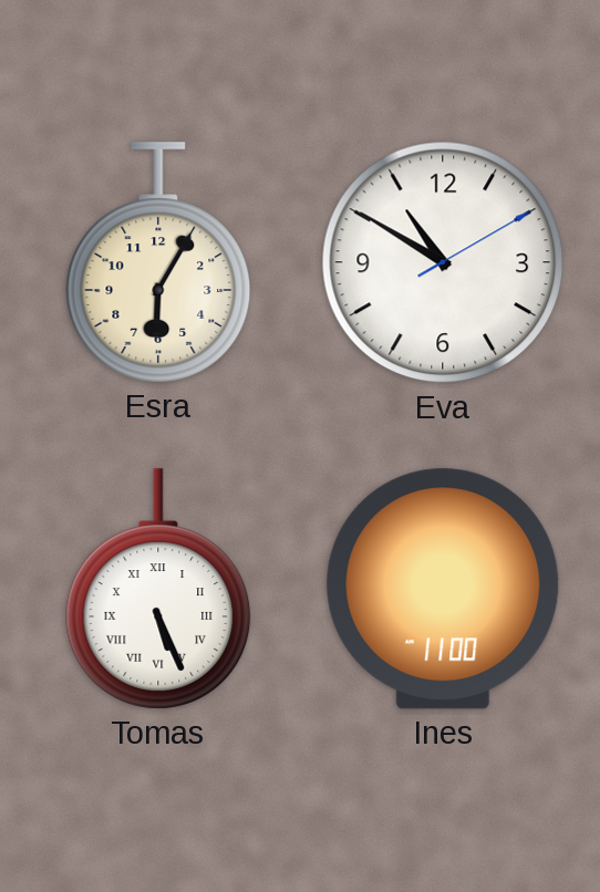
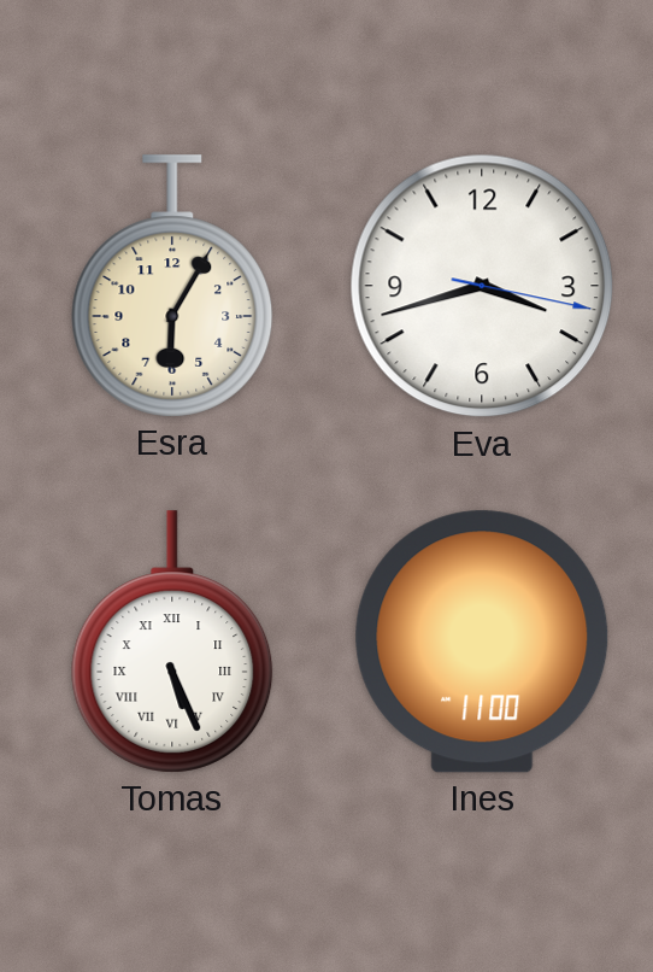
Eva: 10:50 -> 3:42
